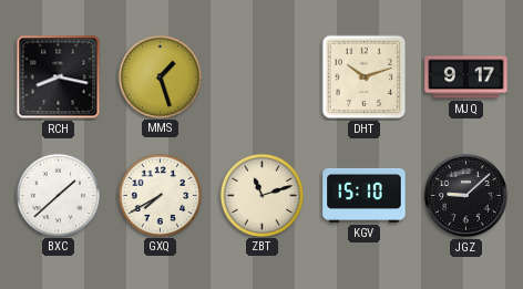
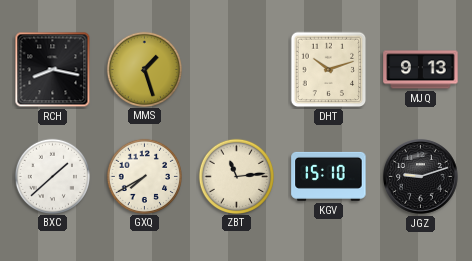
MJQ: 9:17 -> 9:13
ZBT: 11:12 -> 11:14
JGZ: 9:08 -> 9:12
